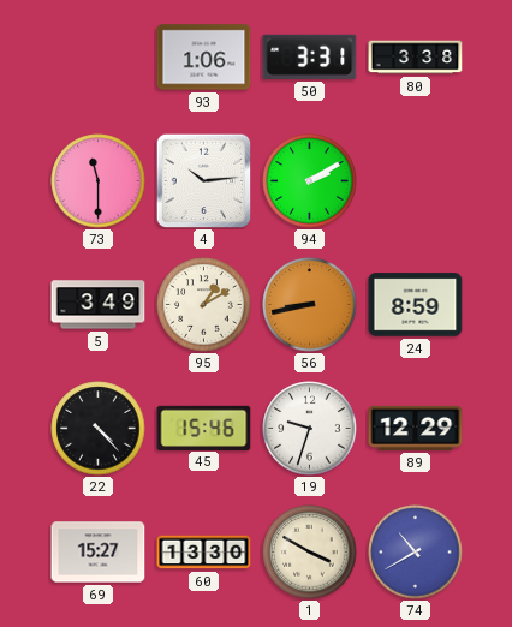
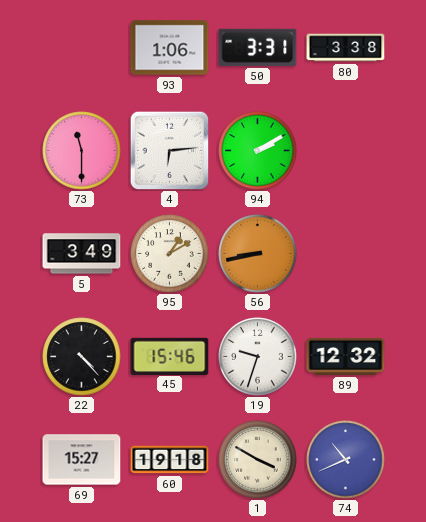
4: 10:14 -> 6:14
24: 8:59 -> none
89: 12:29 -> 12:32
60: 13:30 -> 19:18
74: 10:40 -> 10:41
